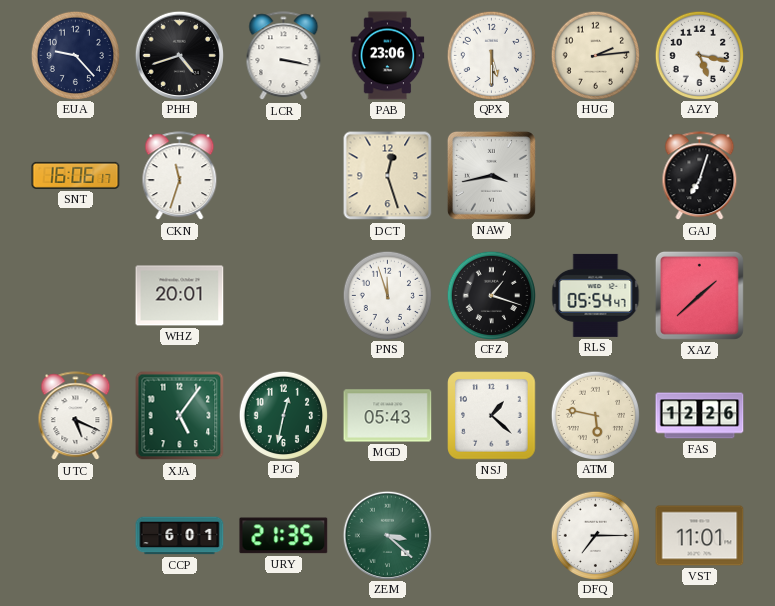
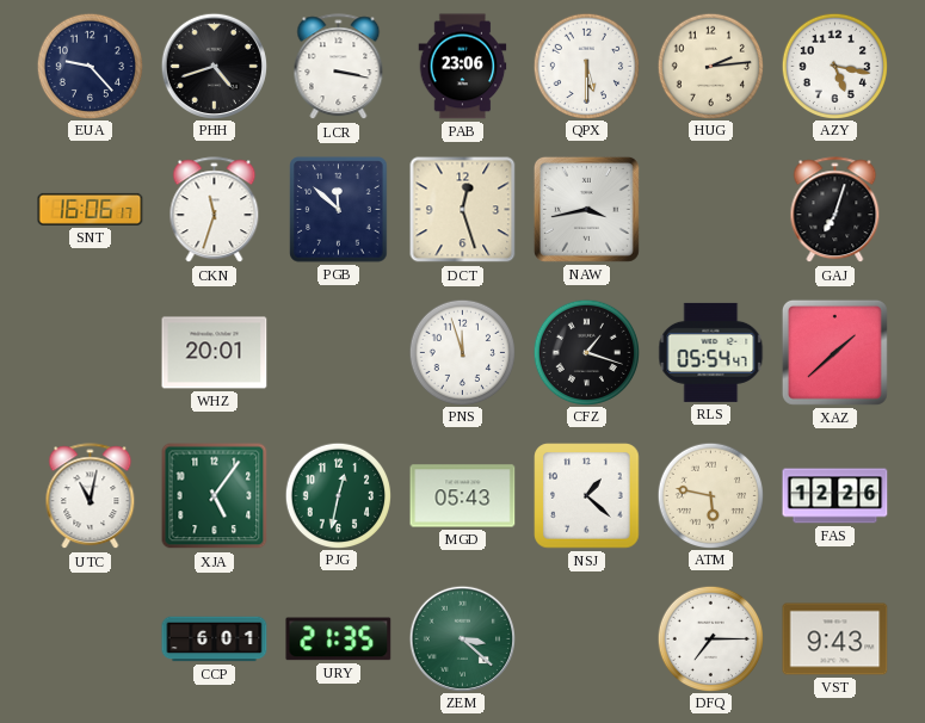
PGB: none -> 11:52
UTC: 5:19 -> 11:02
VST: 11:01 -> 9:43
